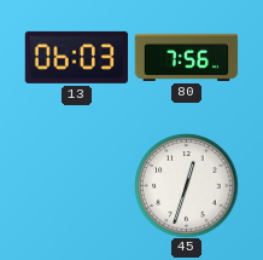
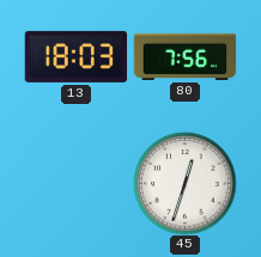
13: 06:03 -> 18:03
